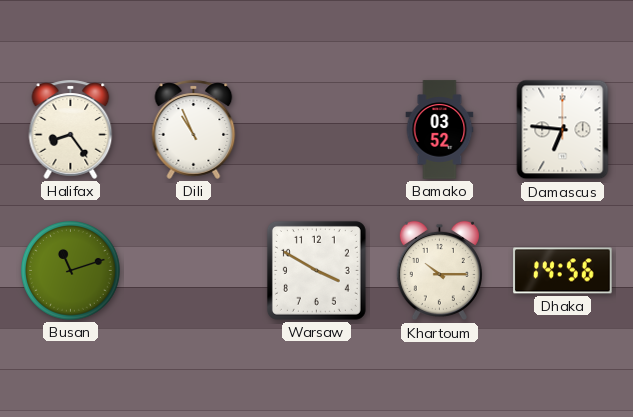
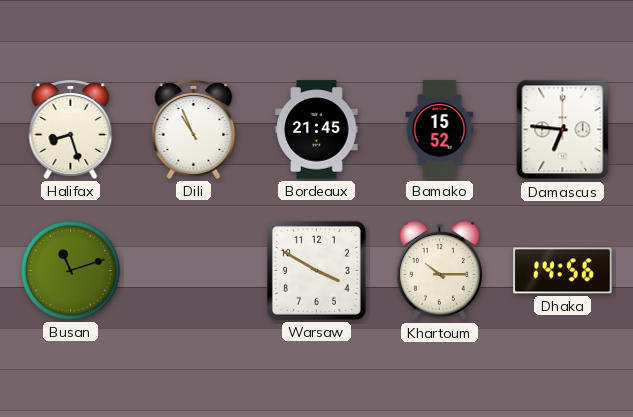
Halifax: 8:24 -> 8:27
Bordeaux: none -> 21:45
Bamako: 03:52 -> 15:52
